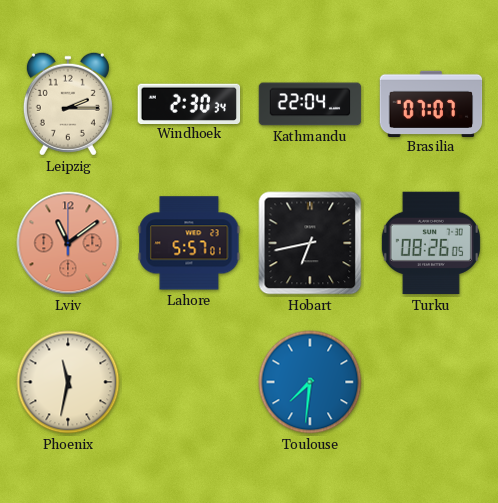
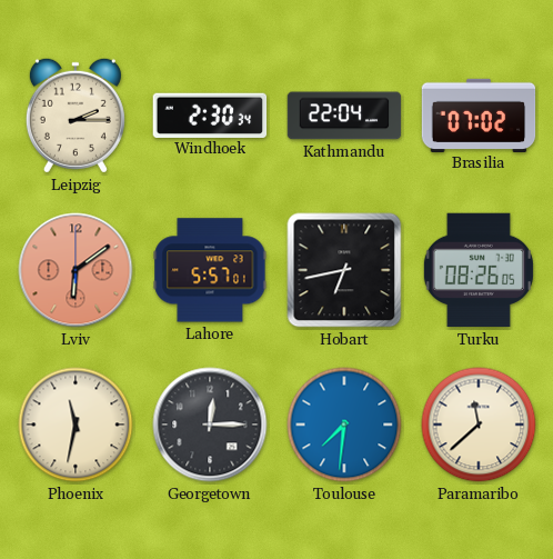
Brasilia: 07:07 -> 07:02
Lviv: 11:09 -> 6:09
Georgetown: none -> 12:15
Paramaribo: none -> 11:38
